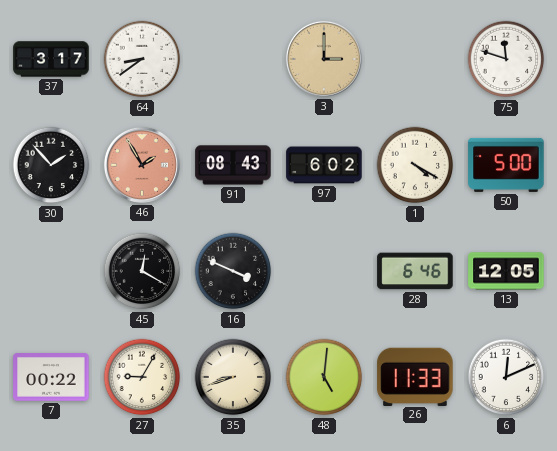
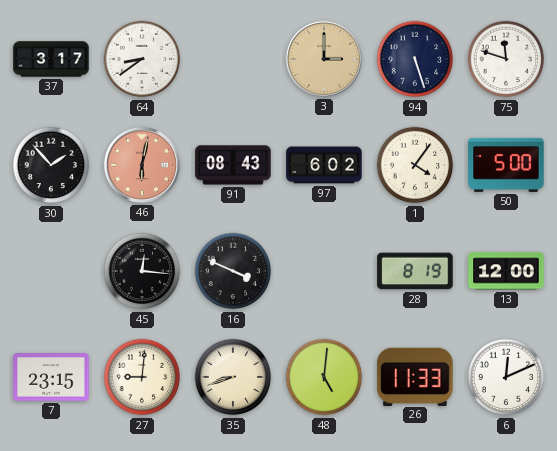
94: none -> 5:27
46: 1:55 -> 6:02
1: 4:20 -> 4:06
45: 12:20 -> 12:16
28: 6:46 -> 8:19
13: 12:05 -> 12:00
7: 00:22 -> 23:15
27: 9:05 -> 9:01
